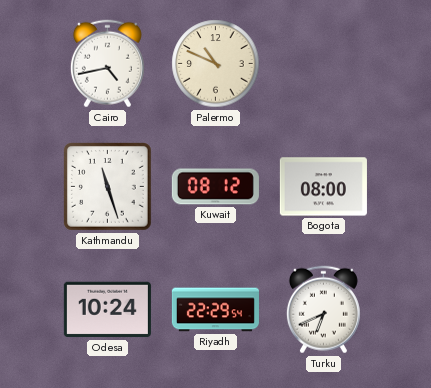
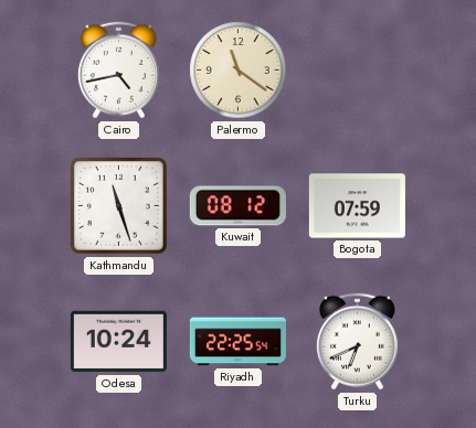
Palermo: 10:49 -> 11:21
Bogota: 08:00 -> 07:59
Riyadh: 22:29 -> 22:25
